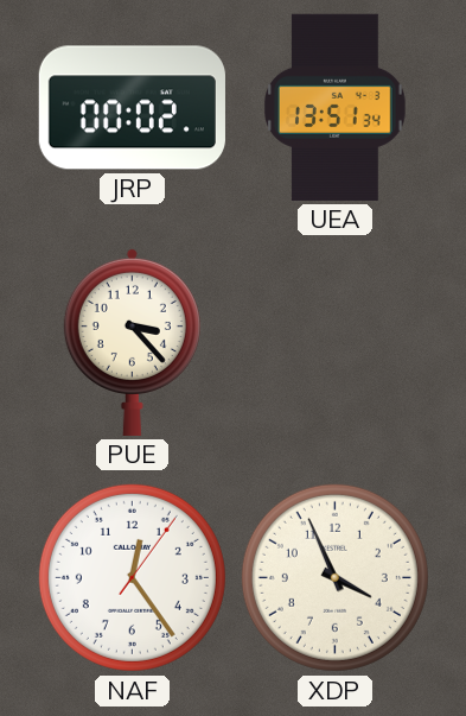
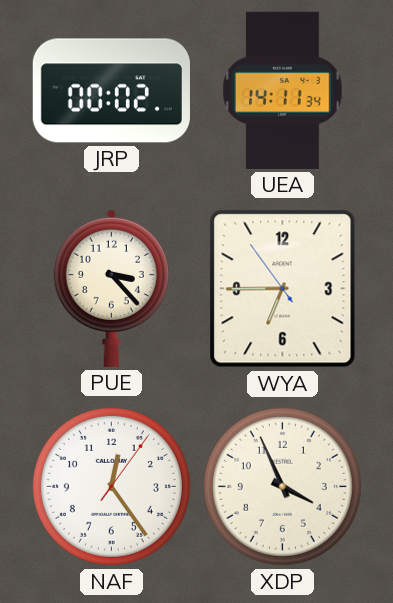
UEA: 13:51 -> 14:11
WYA: none -> 6:44
